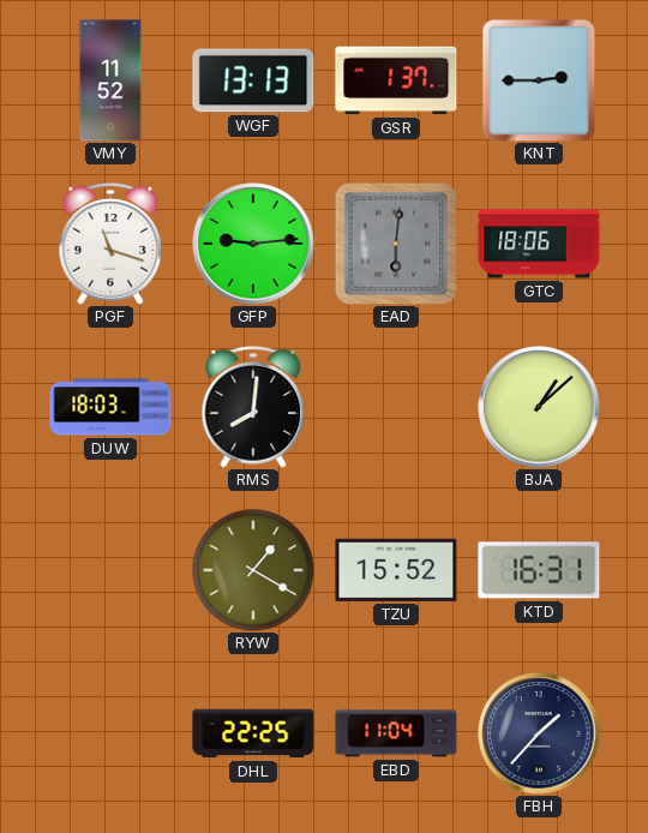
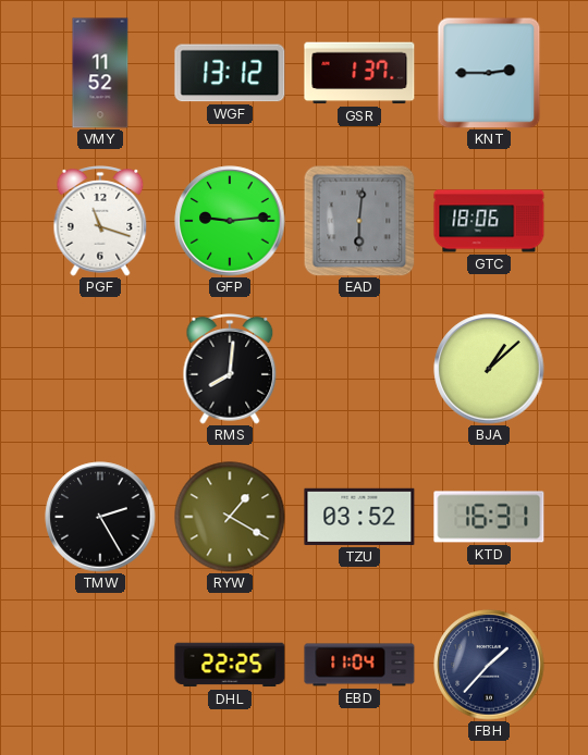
WGF: 13:13 -> 13:12
DUW: 18:03 -> none
TMW: none -> 2:25
TZU: 15:52 -> 03:52
